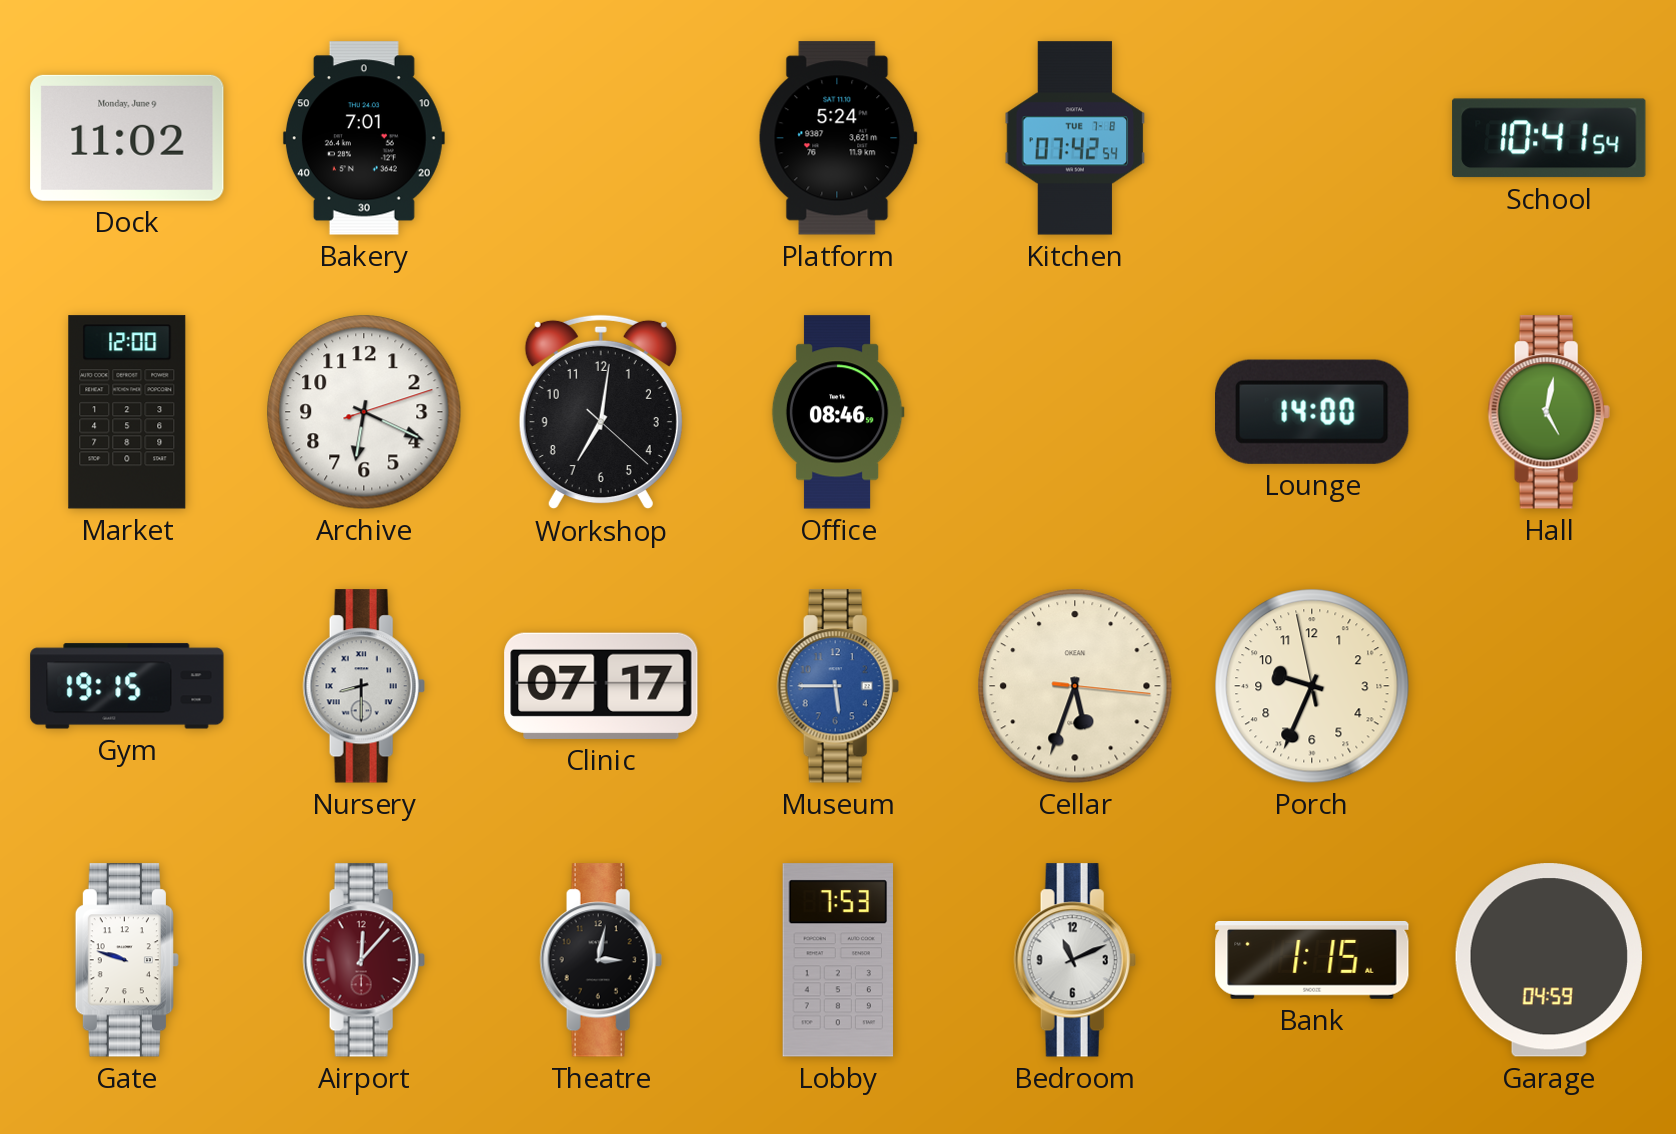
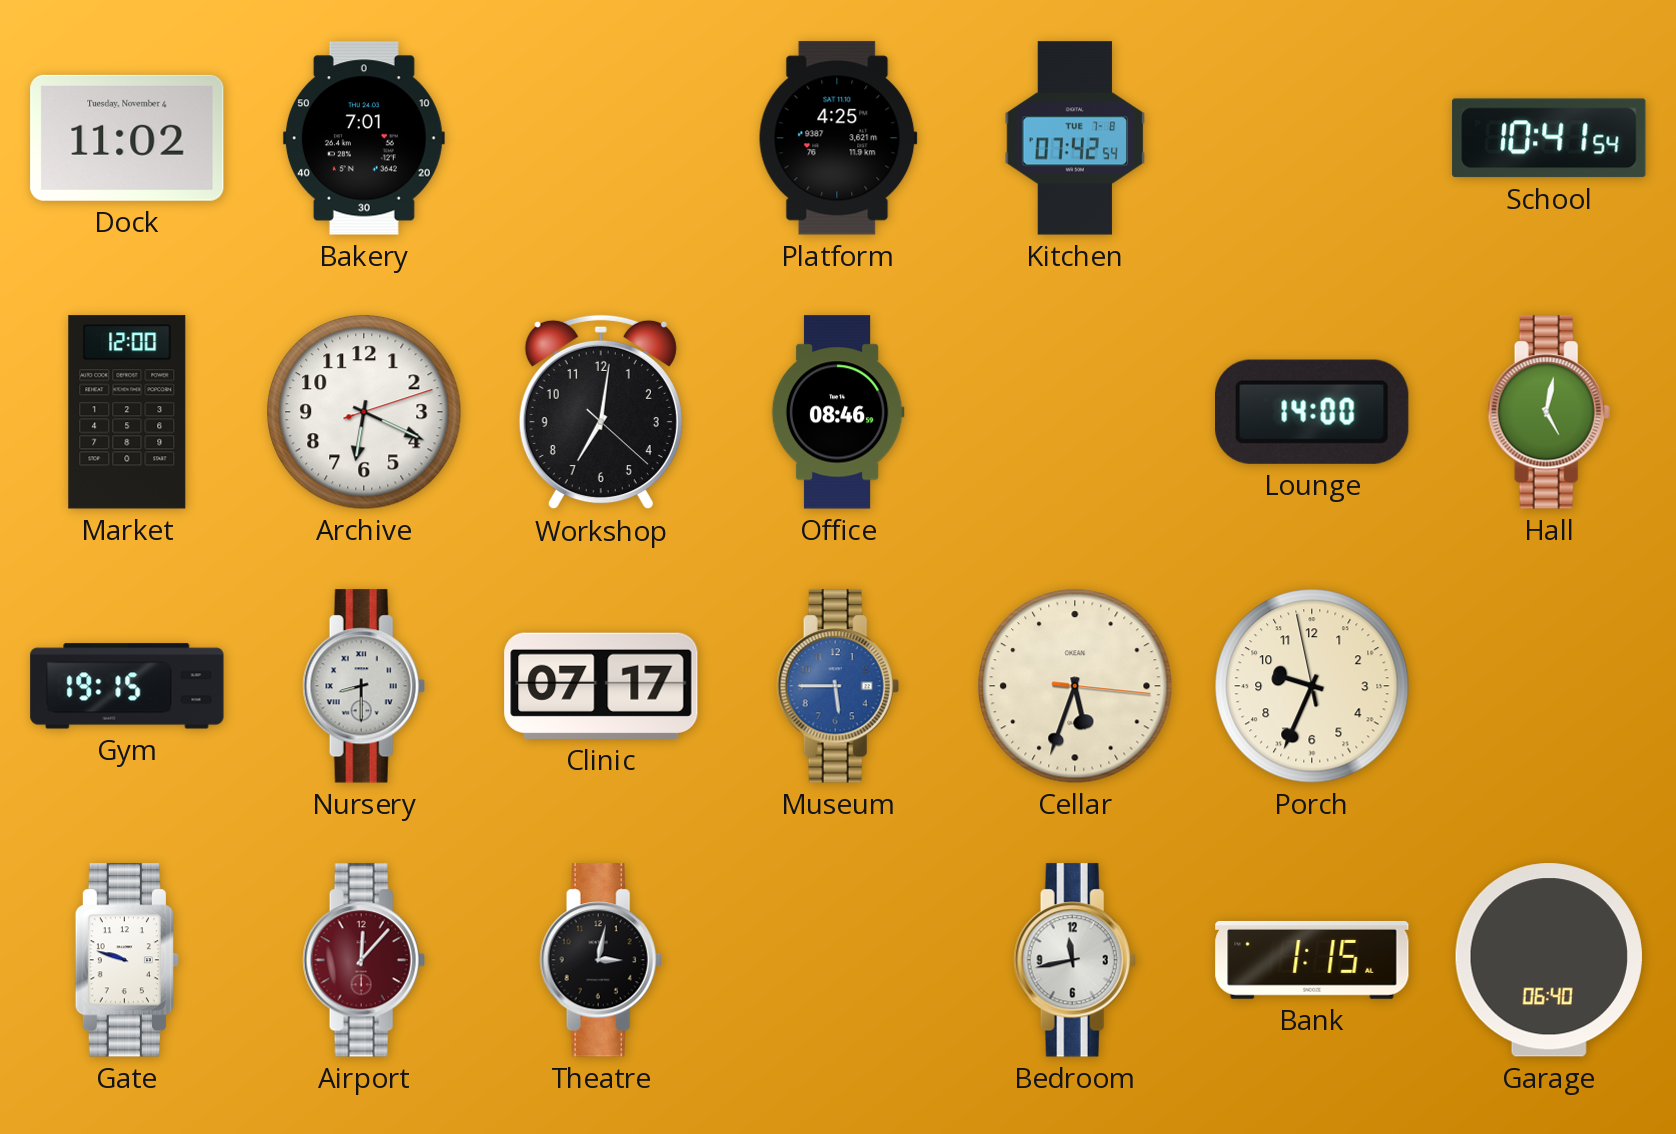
Dock date: Monday, June 9 -> Tuesday, November 4
Platform: 5:24 -> 4:25
Lobby: 7:53 -> none
Bedroom: 11:11 -> 11:43
Garage: 04:59 -> 06:40
